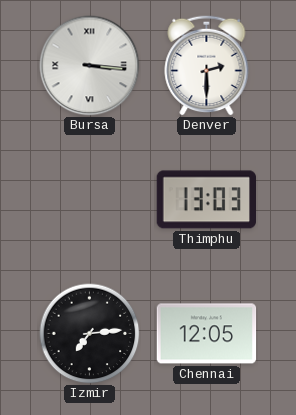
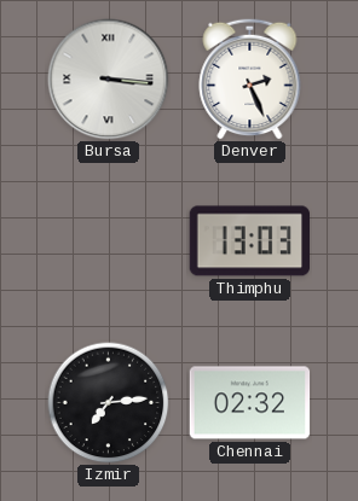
Denver: 2:30 -> 2:26
Chennai: 12:05 -> 02:32
